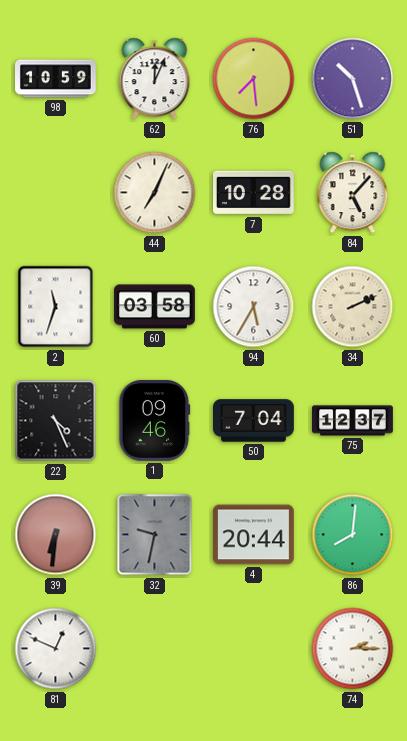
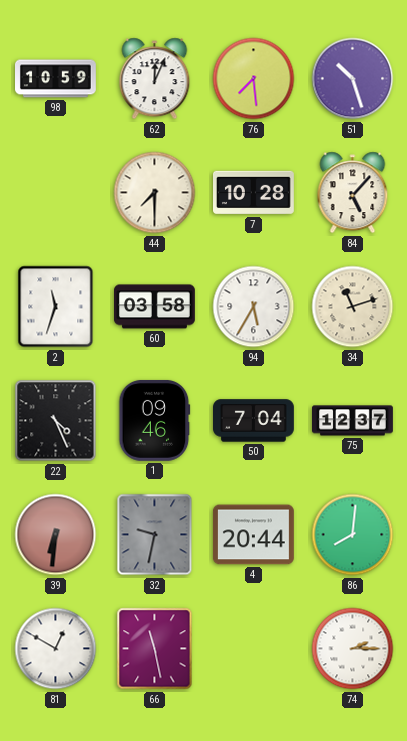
44: 7:04 -> 7:30
34: 2:11 -> 11:12
81: 12:49 -> 12:50
66: none -> 11:28
